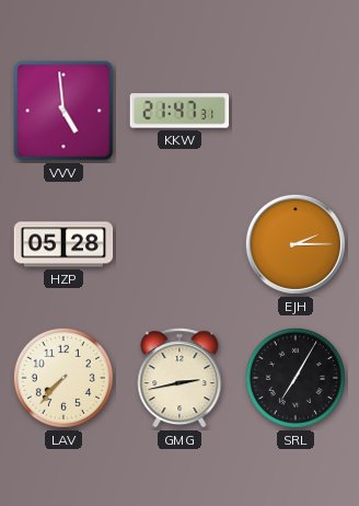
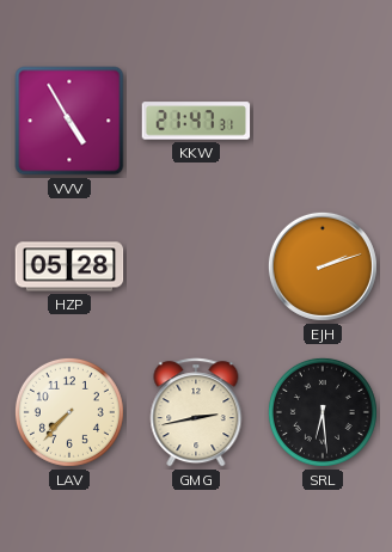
VVV: 4:59 -> 4:55
EJH: 2:15 -> 2:12
SRL: 7:05 -> 6:29
